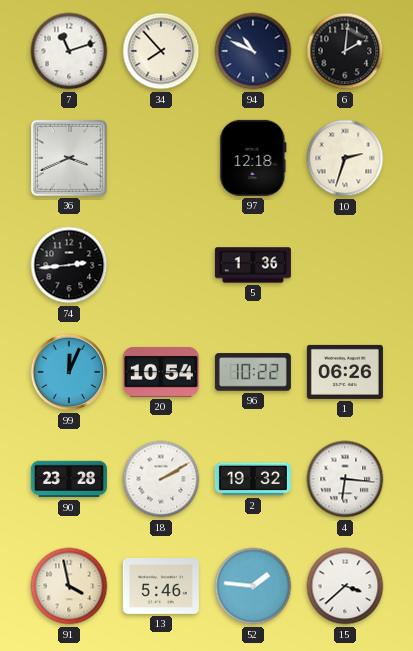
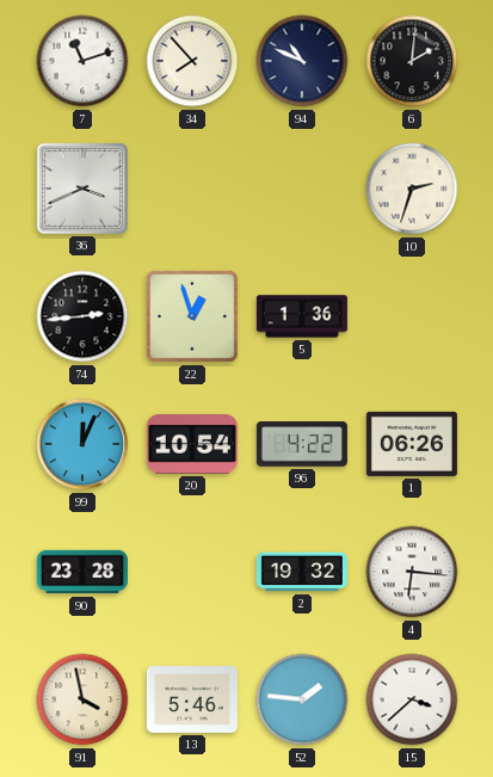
97: 12:18 -> none
22: none -> 12:57
96: 10:22 -> 4:22
18: 2:10 -> none
